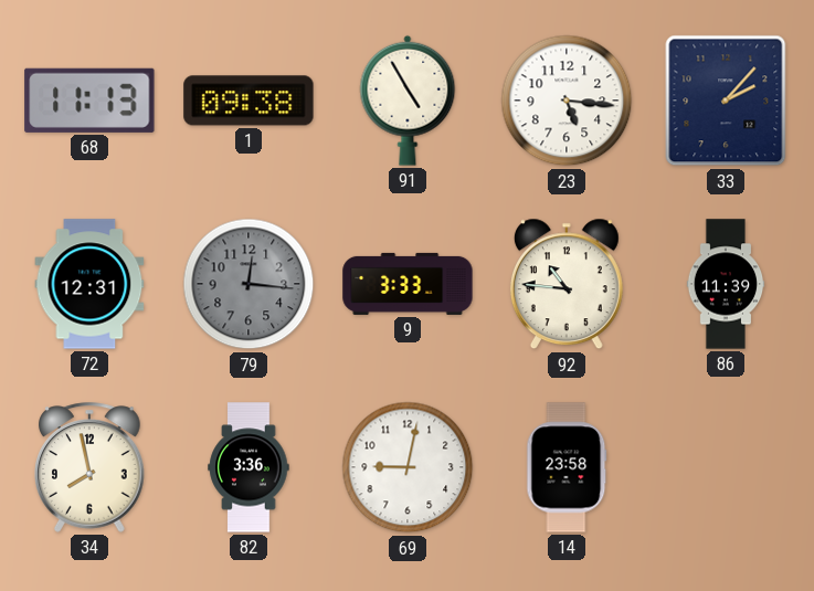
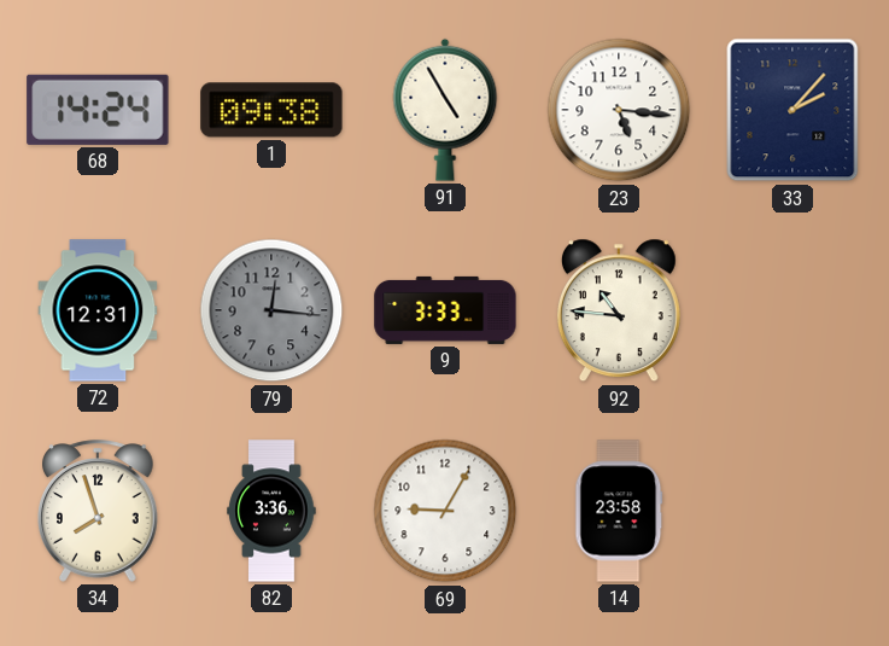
68: 11:13 -> 14:24
86: 11:39 -> none
34: 7:58 -> 7:57
69: 9:02 -> 9:05
